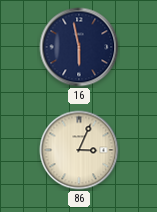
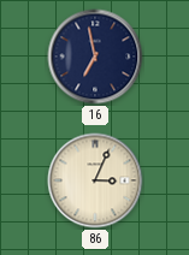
16: 5:58 -> 6:58
